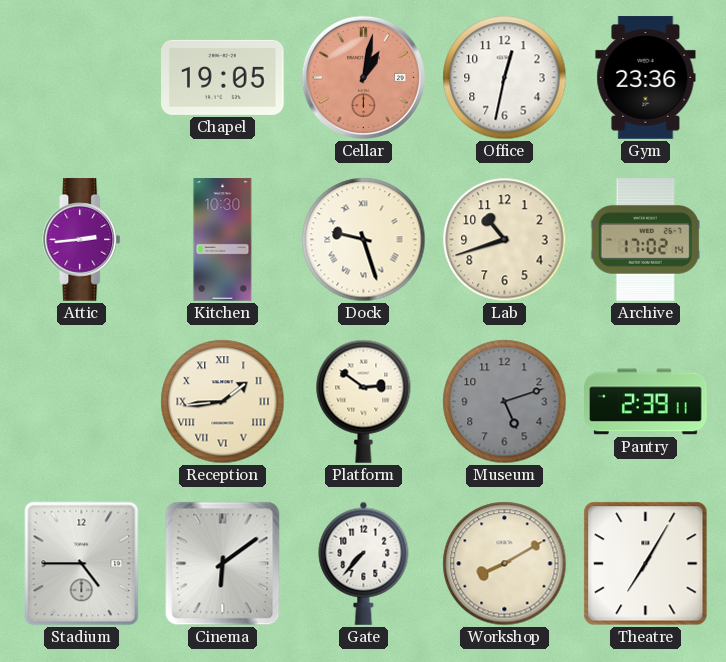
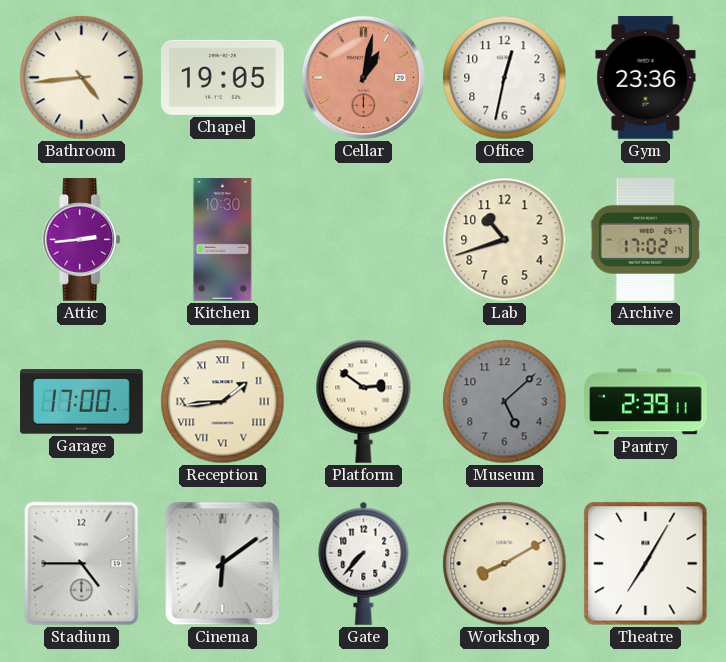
Bathroom: none -> 4:44
Dock: 9:27 -> none
Garage: none -> 17:00
Museum: 5:12 -> 5:08
